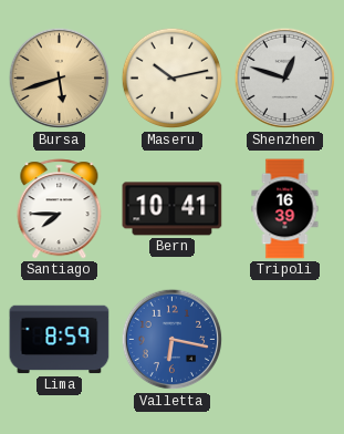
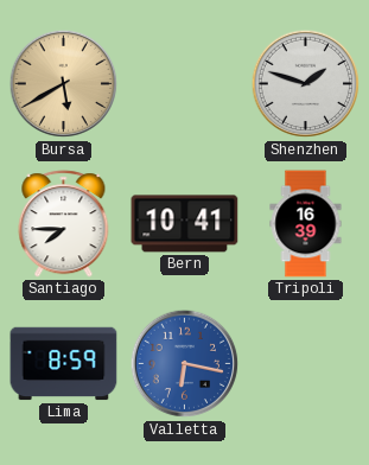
Bursa: 5:42 -> 5:40
Maseru: 10:13 -> none
Shenzhen: 12:48 -> 1:48
